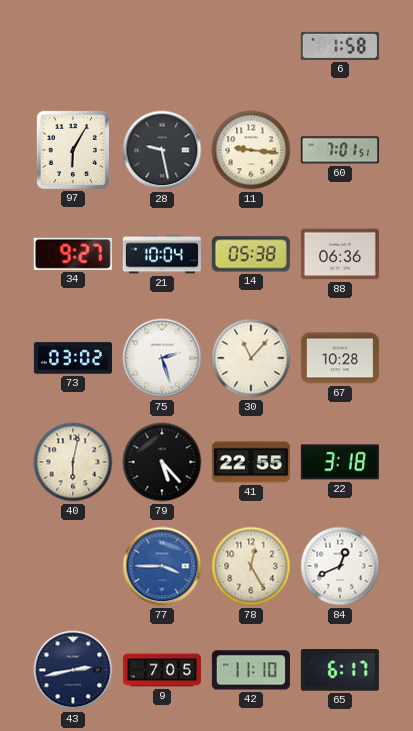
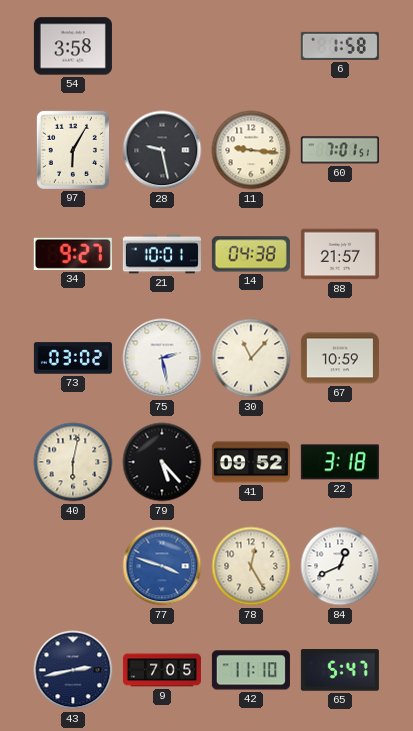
54: none -> 3:58
21: 10:04 -> 10:01
14: 05:38 -> 04:38
88: 06:36 -> 21:57
75: 2:27 -> 2:28
67: 10:28 -> 10:59
41: 22:55 -> 09:52
77: 3:45 -> 3:48
65: 6:17 -> 5:47
